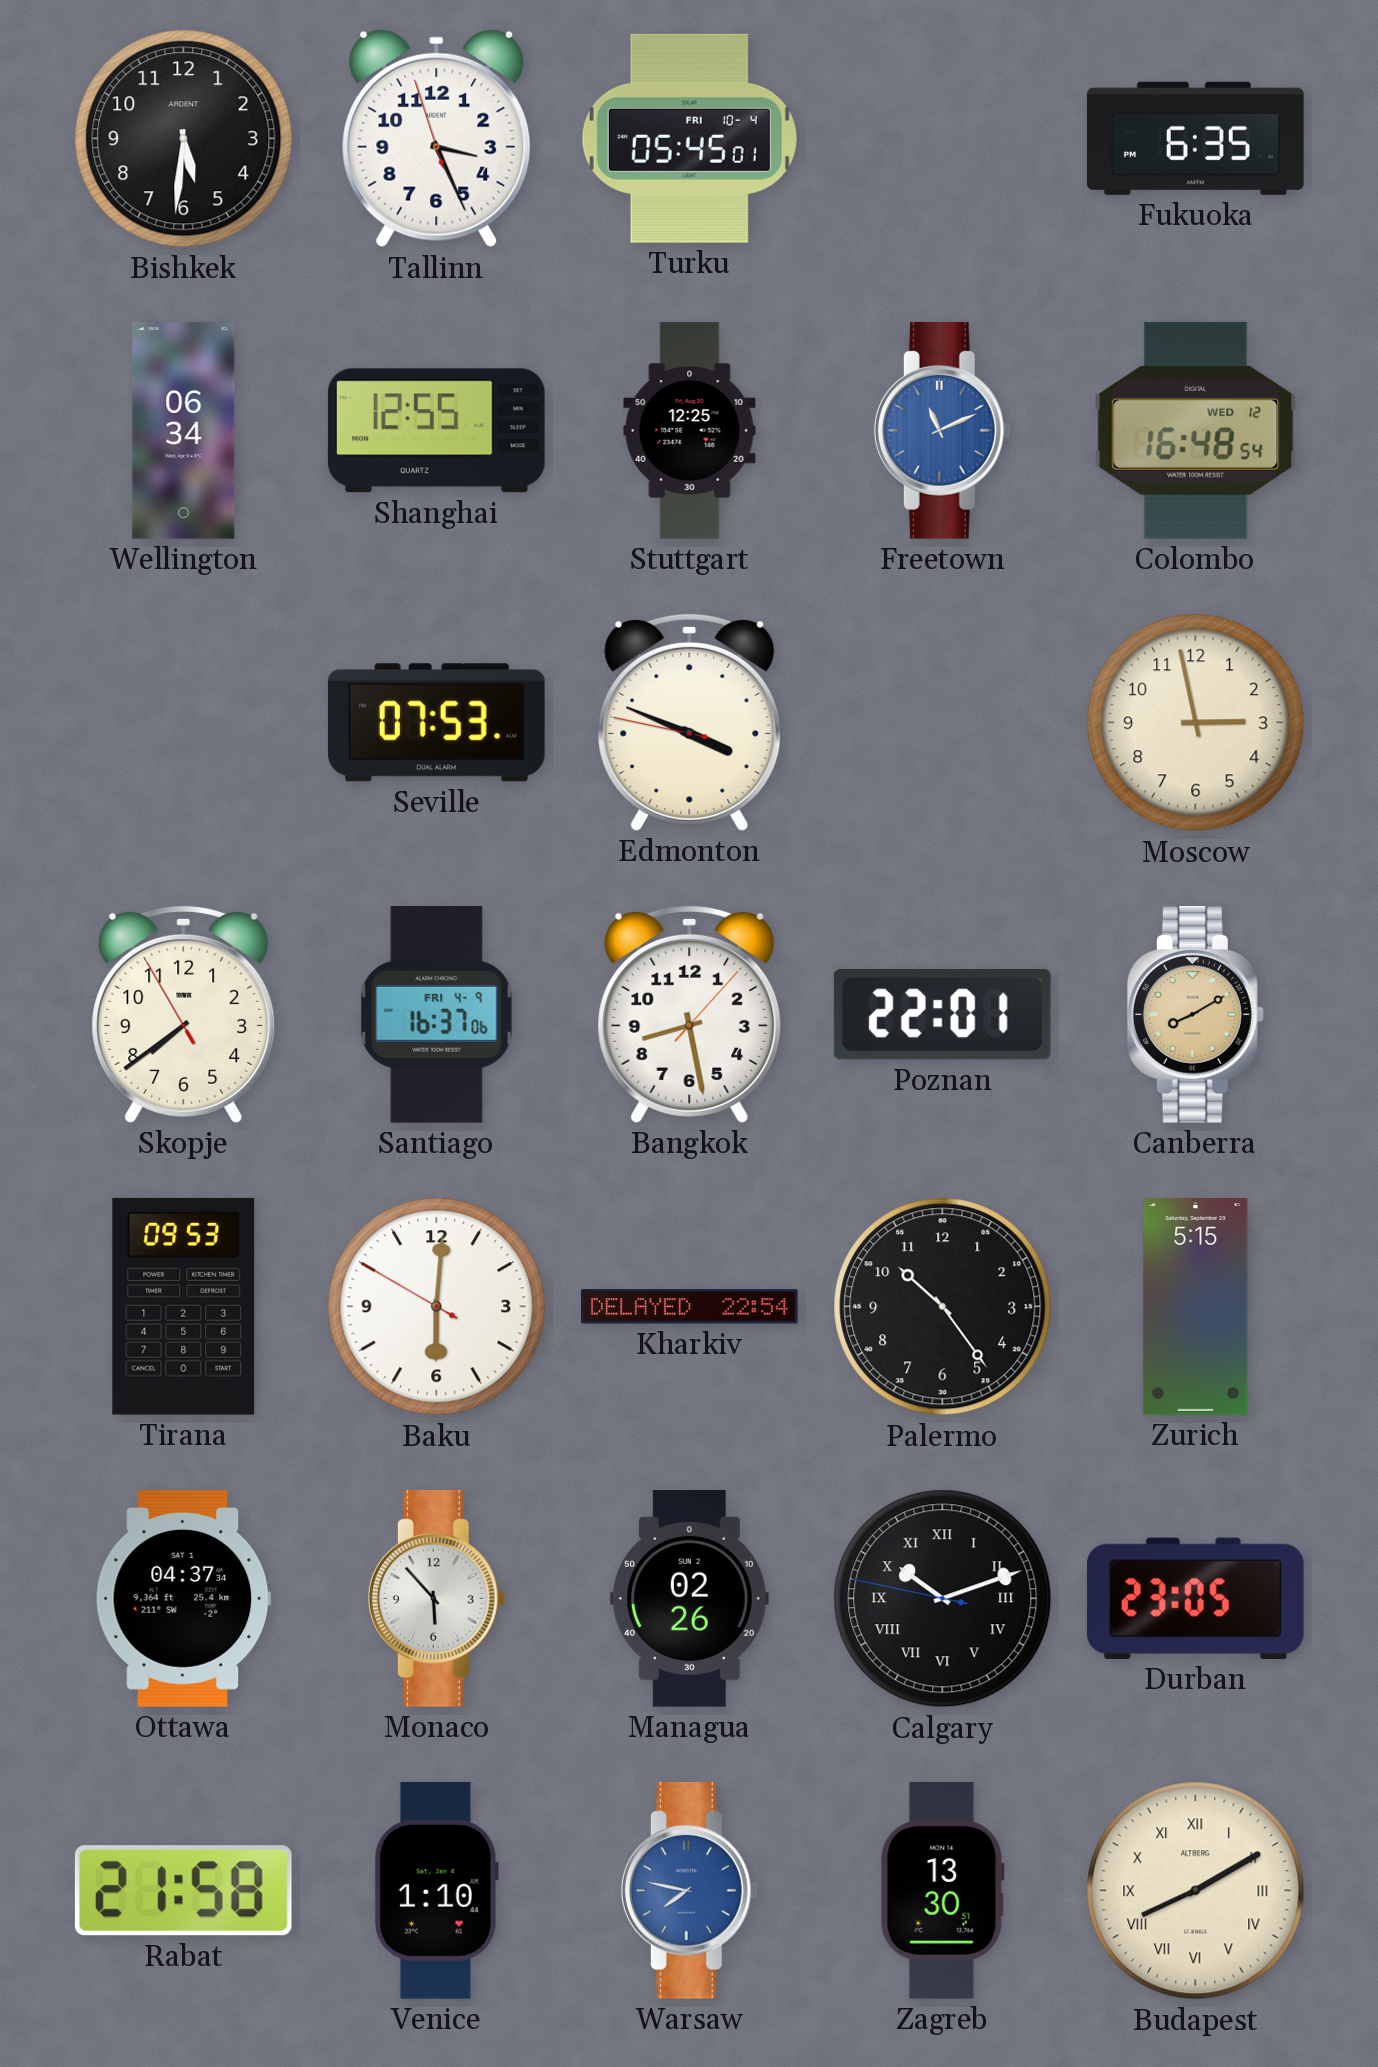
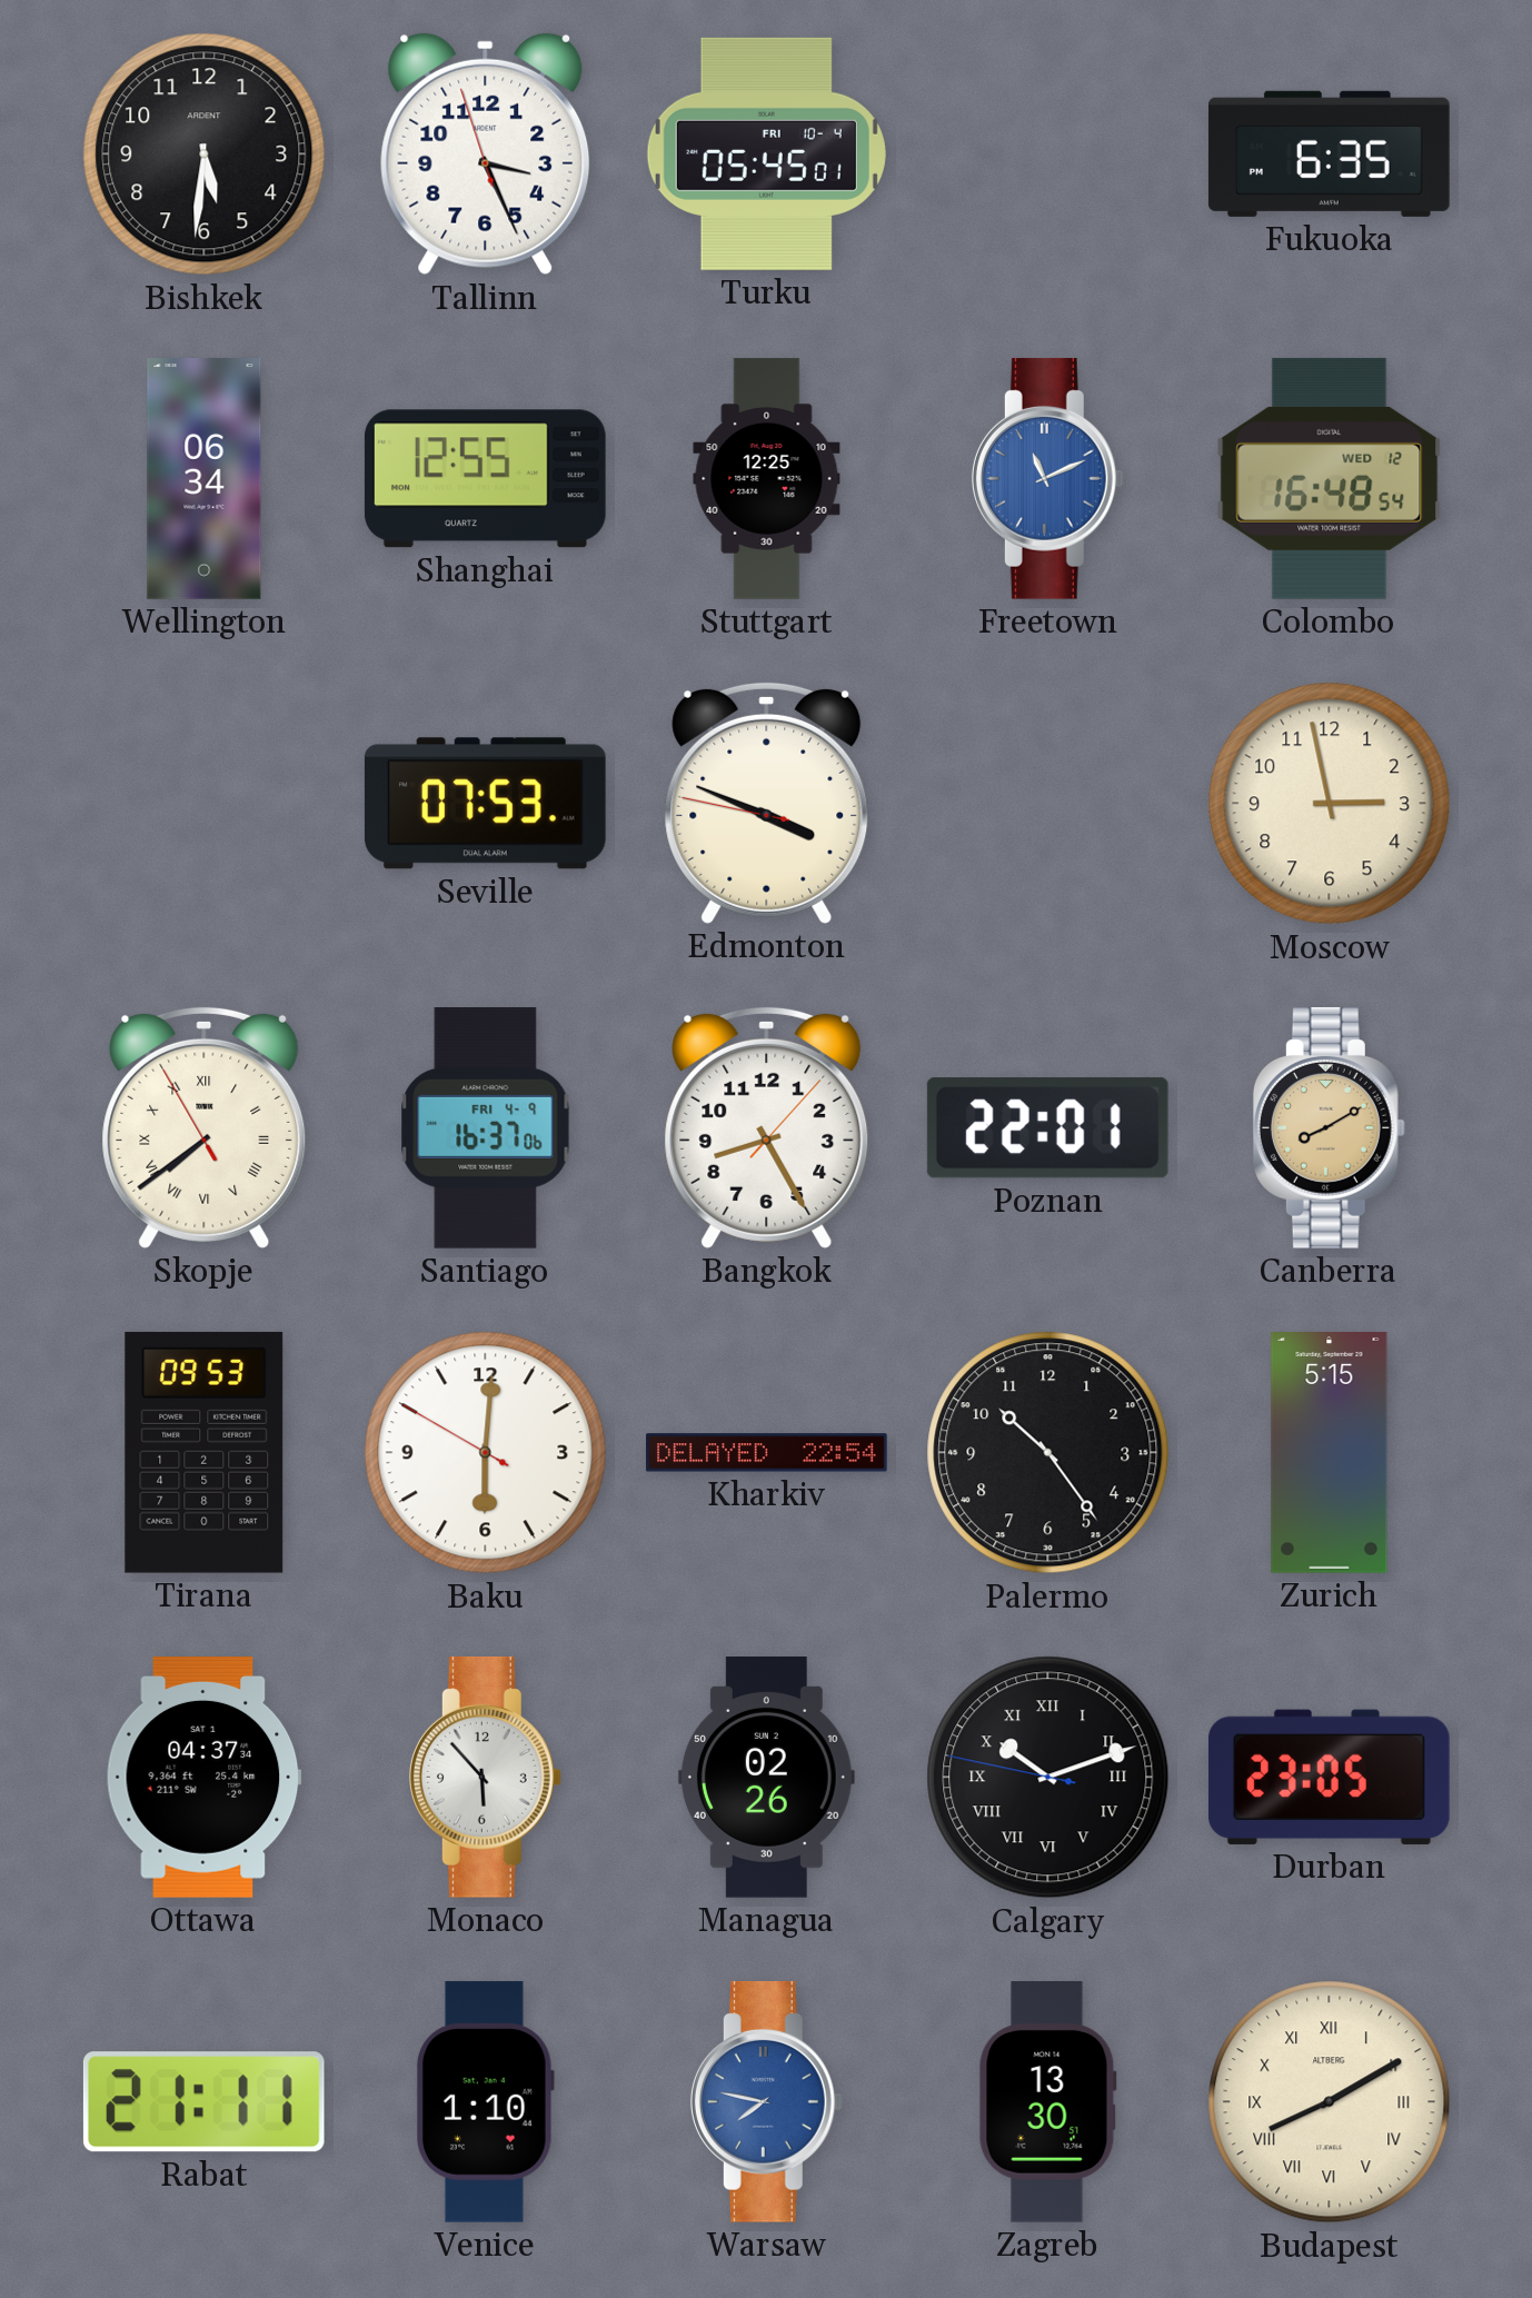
Skopje numerals: Arabic -> Roman
Bangkok: 8:28 -> 8:25
Rabat: 21:58 -> 21:11
